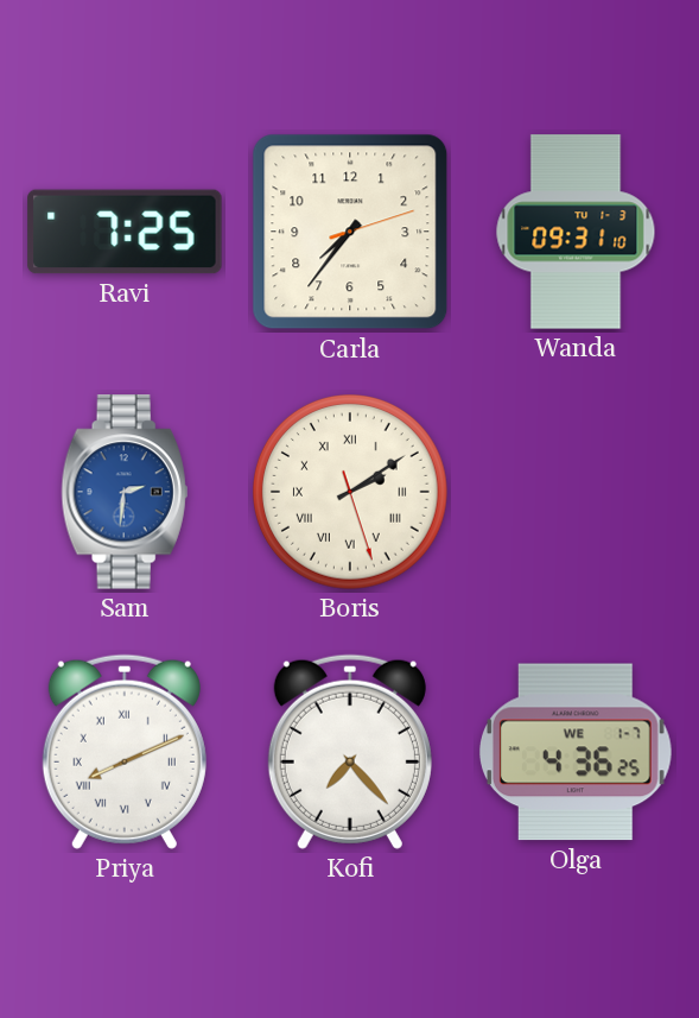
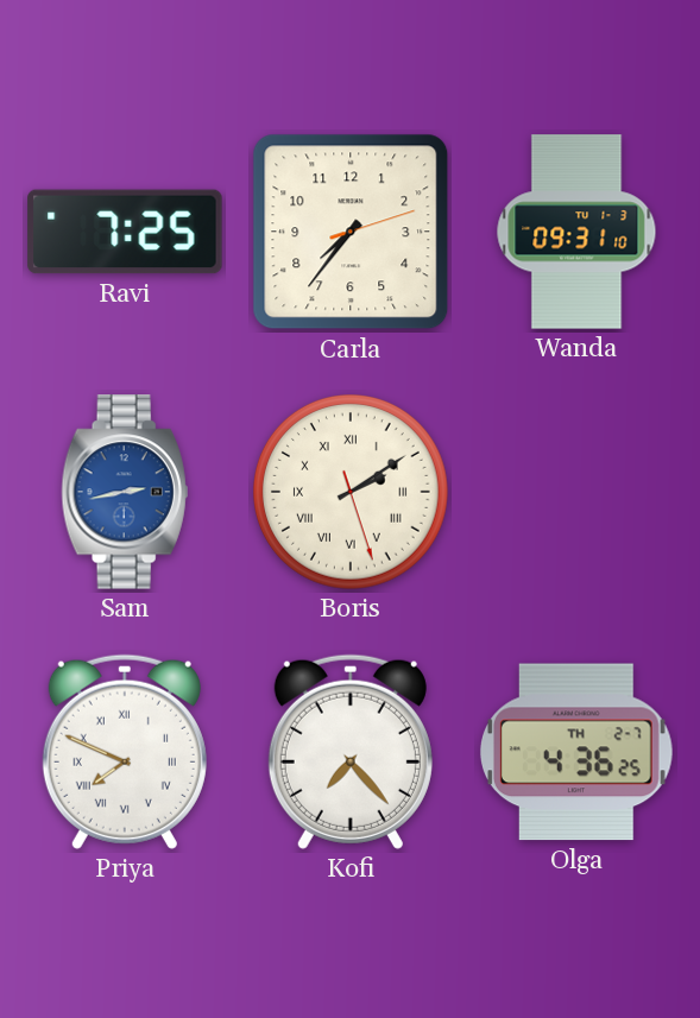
Sam: 2:31 -> 2:43
Priya: 8:11 -> 7:49
Olga date: WE 1-7 -> TH 2-7
